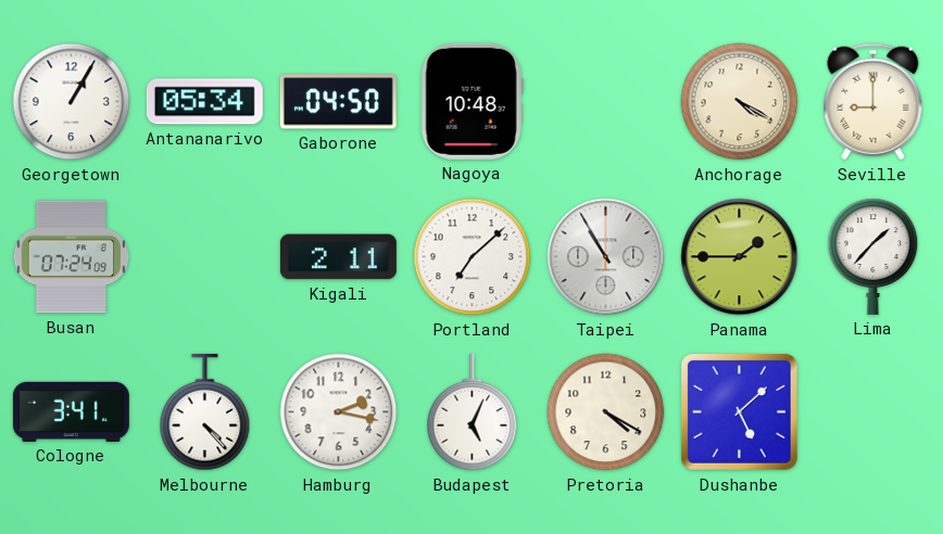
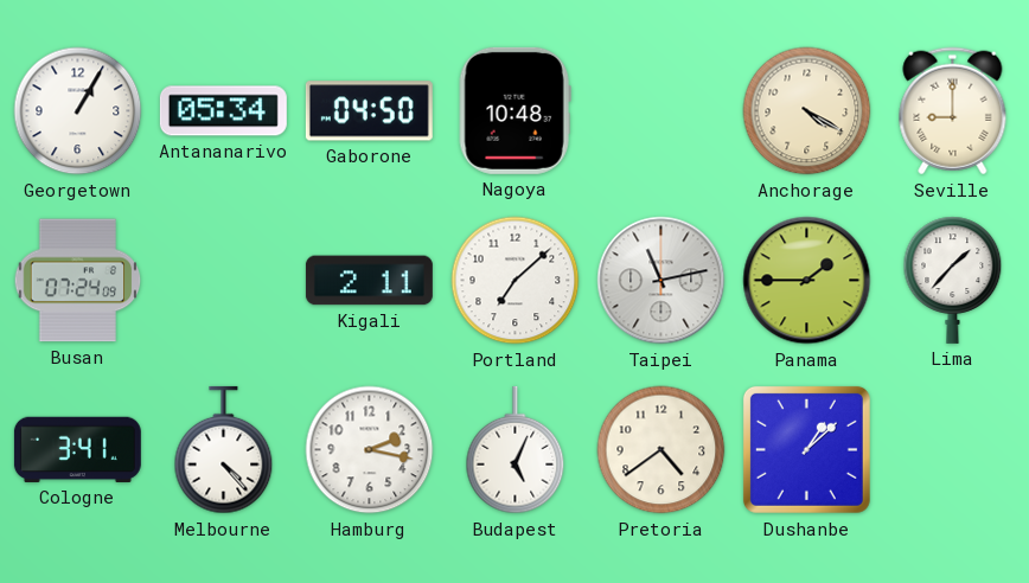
Taipei: 10:55 -> 11:13
Pretoria: 4:20 -> 4:39
Dushanbe: 5:08 -> 1:08
